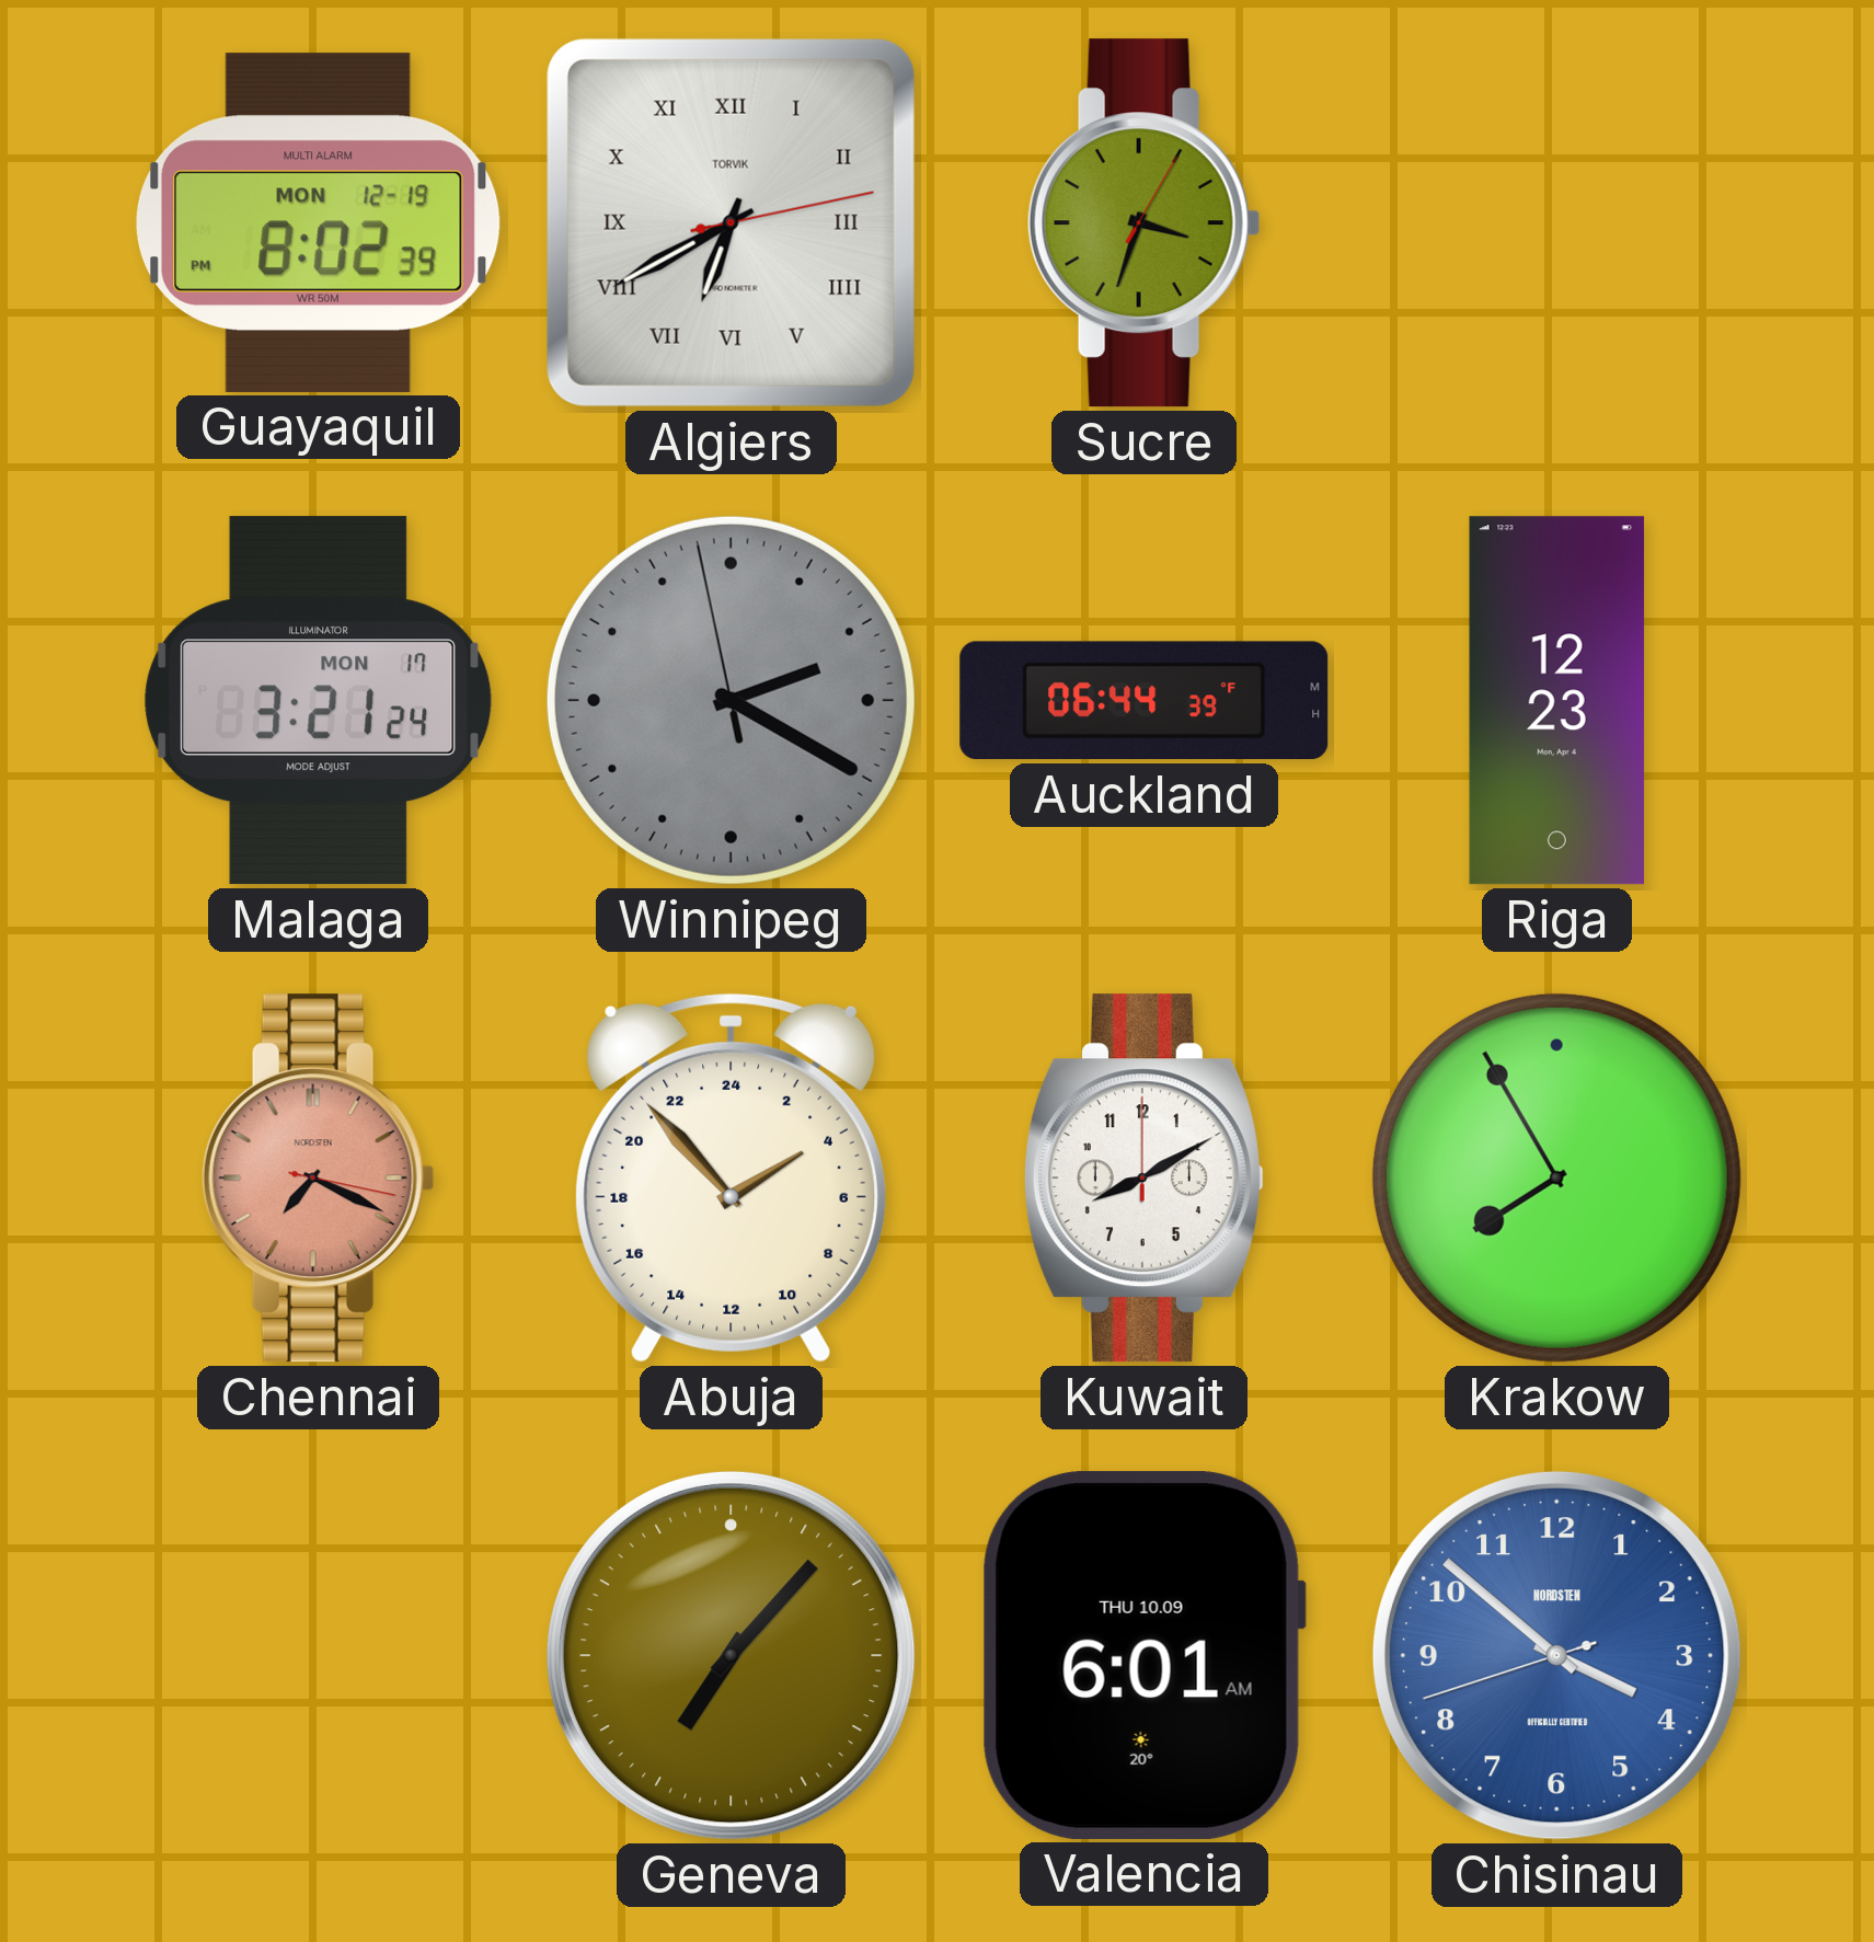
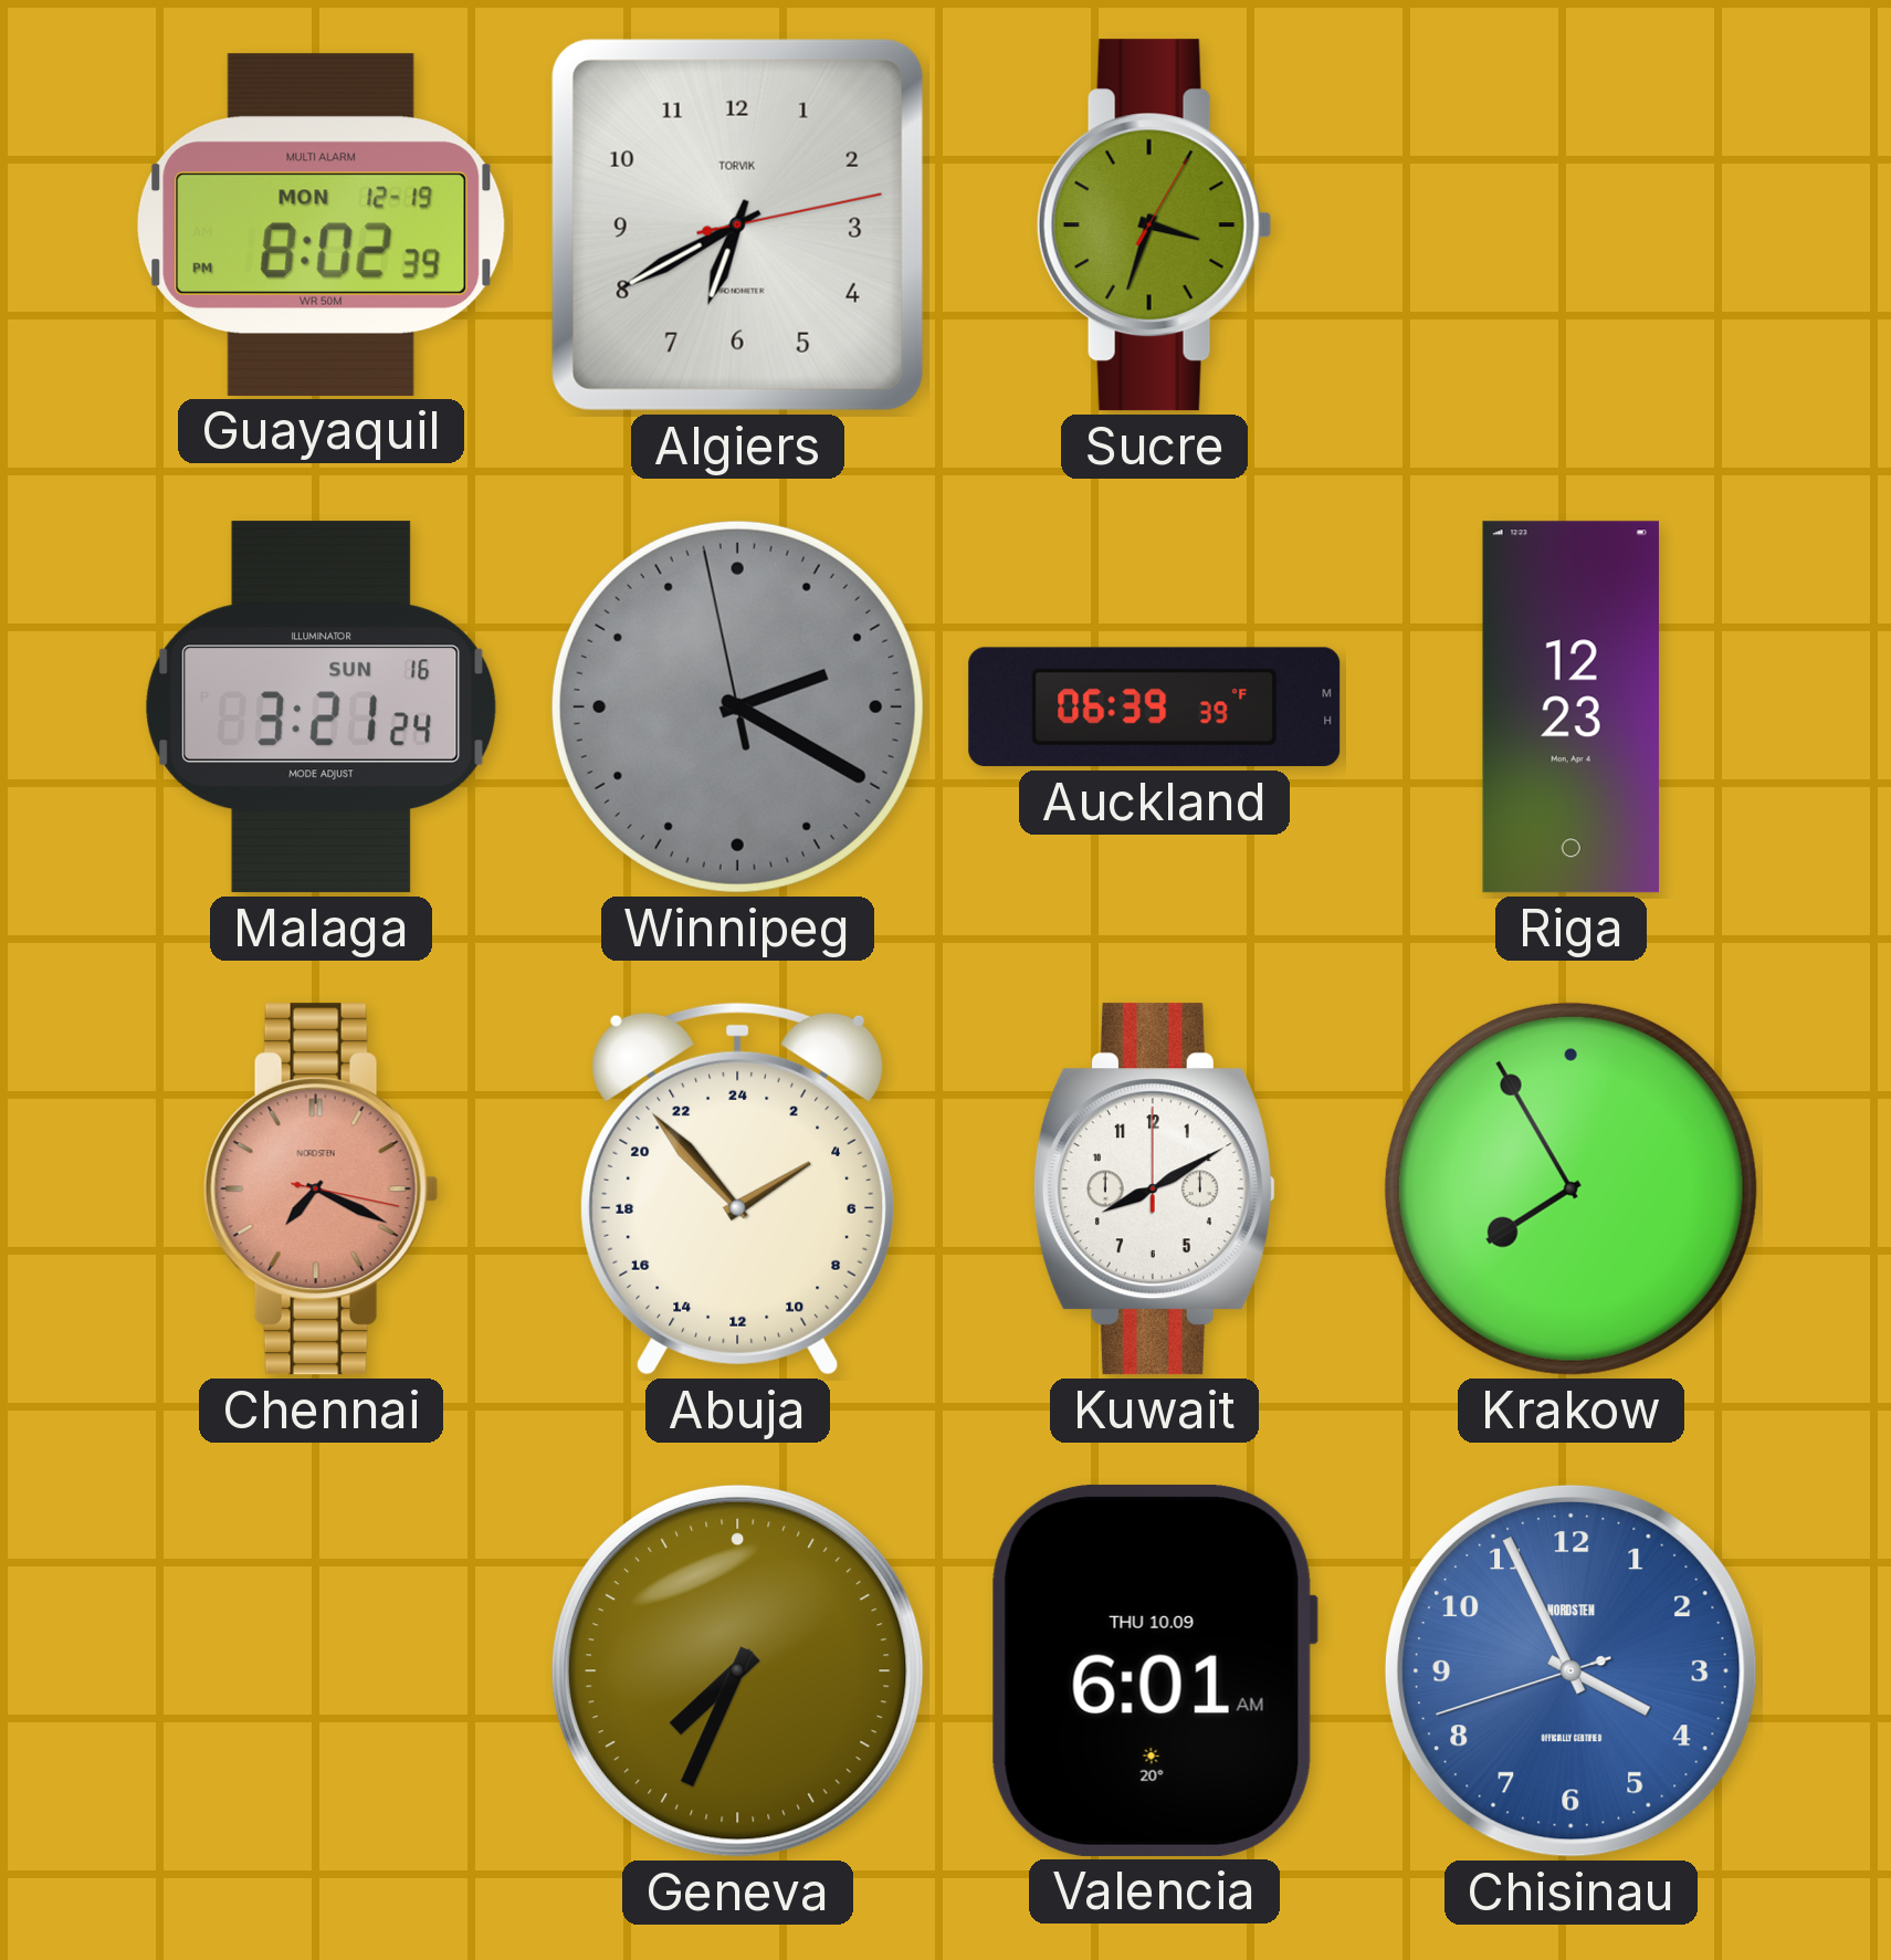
Algiers numerals: Roman -> Arabic
Malaga date: MON 17 -> SUN 16
Auckland: 06:44 -> 06:39
Geneva: 7:07 -> 7:34
Chisinau: 3:51 -> 3:55
